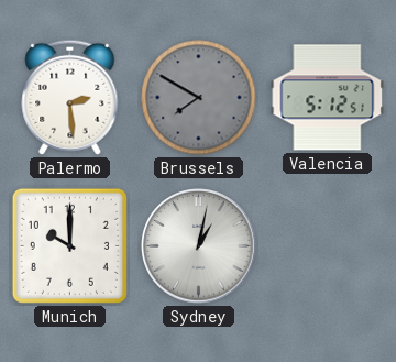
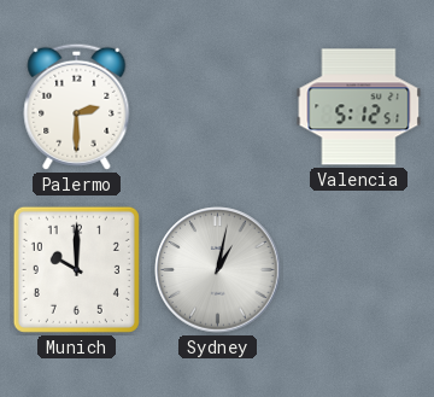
Palermo: 2:29 -> 2:30
Brussels: 7:50 -> none
